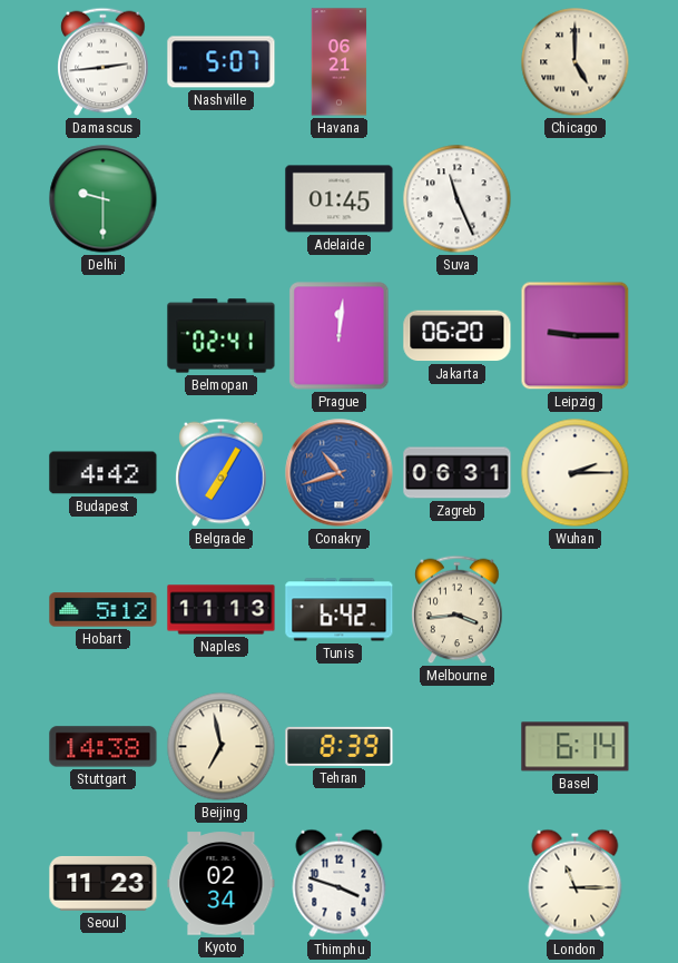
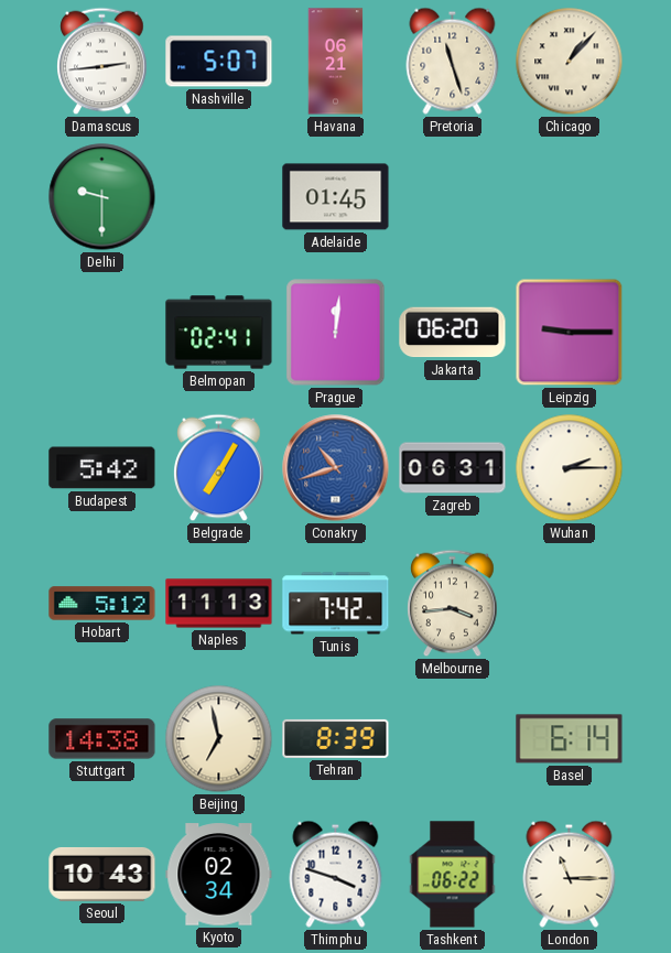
Pretoria: none -> 11:27
Chicago: 5:00 -> 1:07
Suva: 11:26 -> none
Budapest: 4:42 -> 5:42
Tunis: 6:42 -> 7:42
Seoul: 11:23 -> 10:43
Tashkent: none -> 06:22
